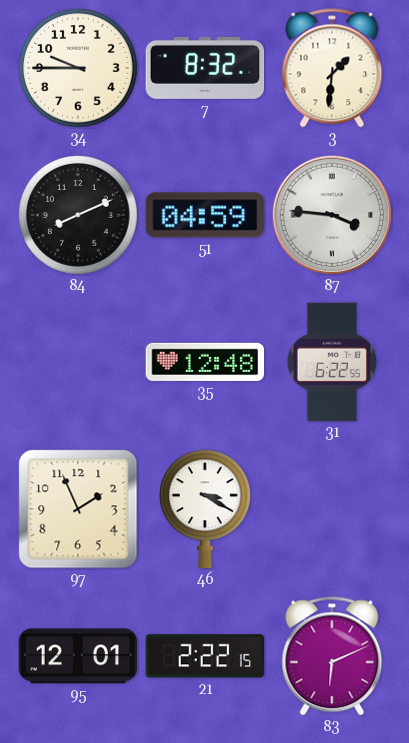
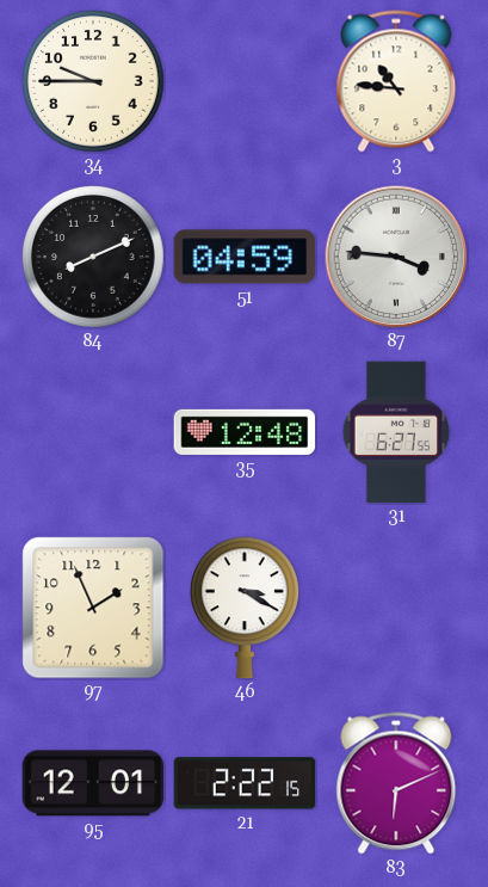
7: 8:32 -> none
3: 1:31 -> 10:46
31: 6:22 -> 6:27
